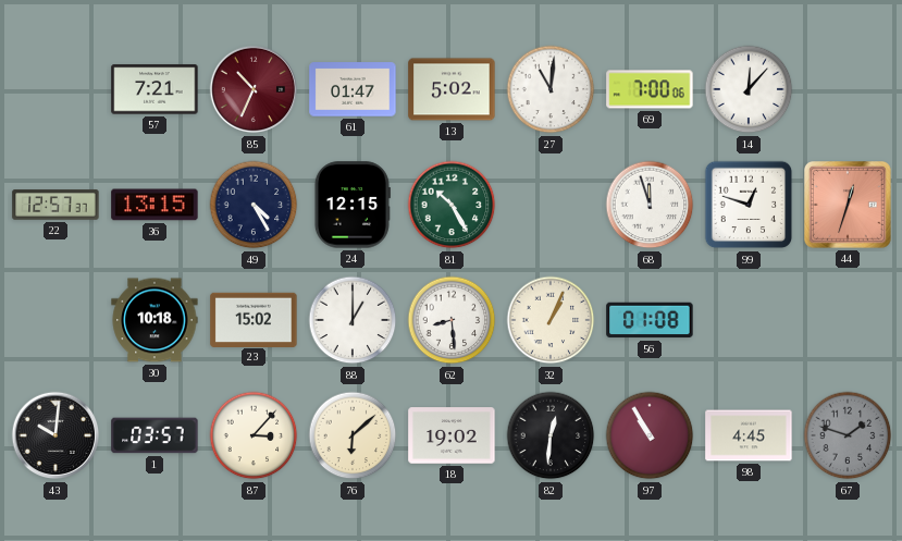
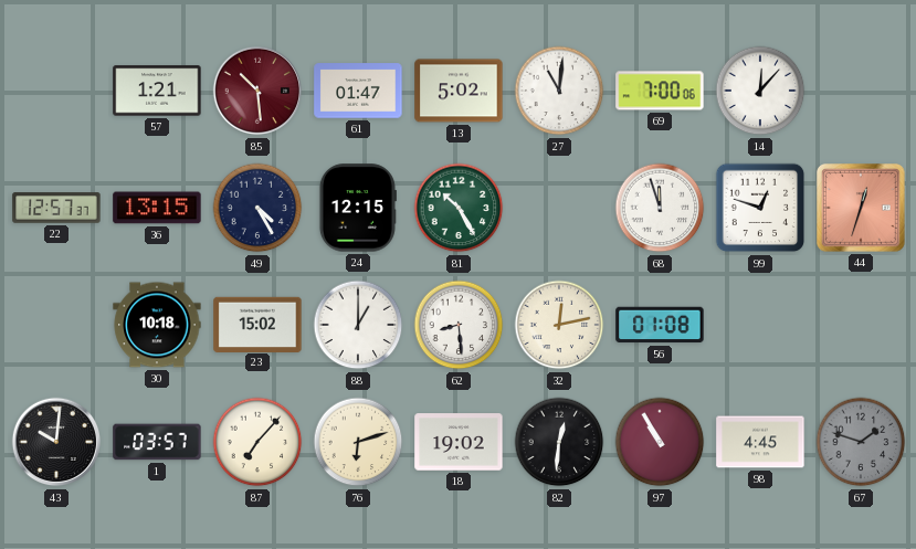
57: 7:21 -> 1:21
85: 10:34 -> 10:29
32: 1:04 -> 12:13
87: 3:07 -> 7:07
76: 6:08 -> 6:12
